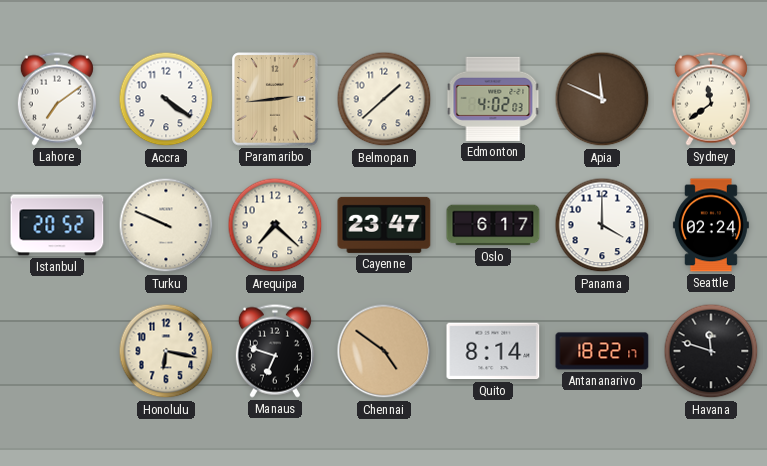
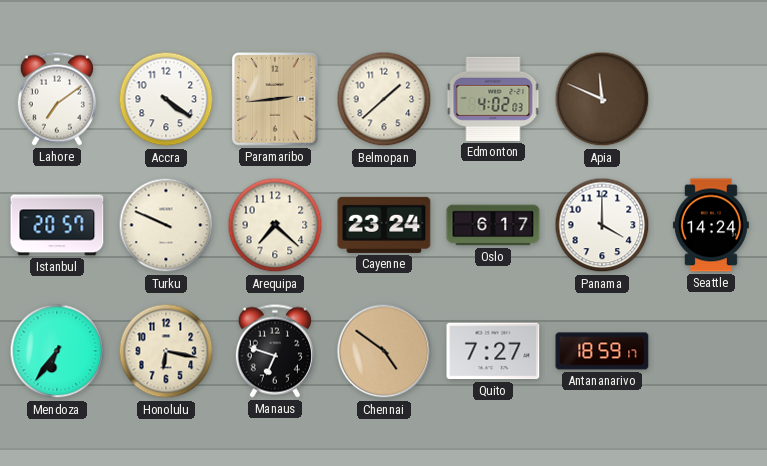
Sydney: 11:39 -> none
Istanbul: 20:52 -> 20:57
Cayenne: 23:47 -> 23:24
Seattle: 02:24 -> 14:24
Mendoza: none -> 6:36
Quito: 8:14 -> 7:27
Antananarivo: 18:22 -> 18:59
Havana: 11:48 -> none
